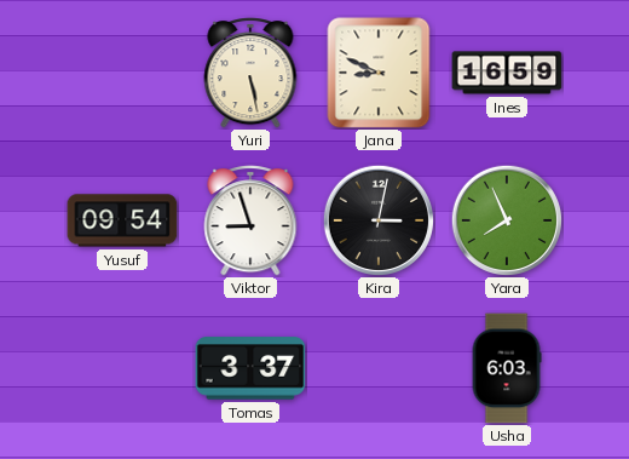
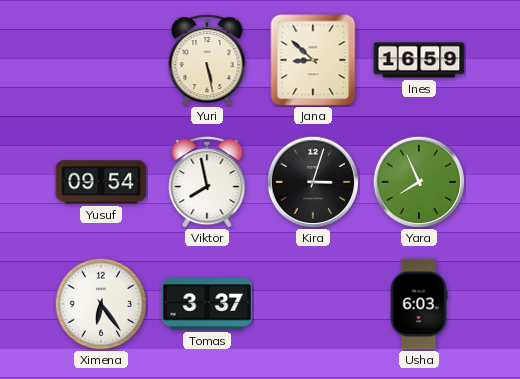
Jana: 8:49 -> 8:52
Viktor: 8:57 -> 7:58
Kira: 3:02 -> 3:03
Ximena: none -> 6:24
